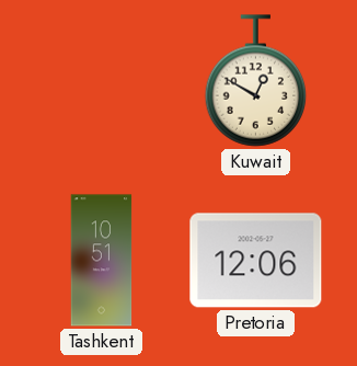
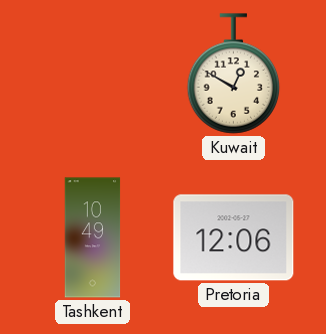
Tashkent: 10:51 -> 10:49
